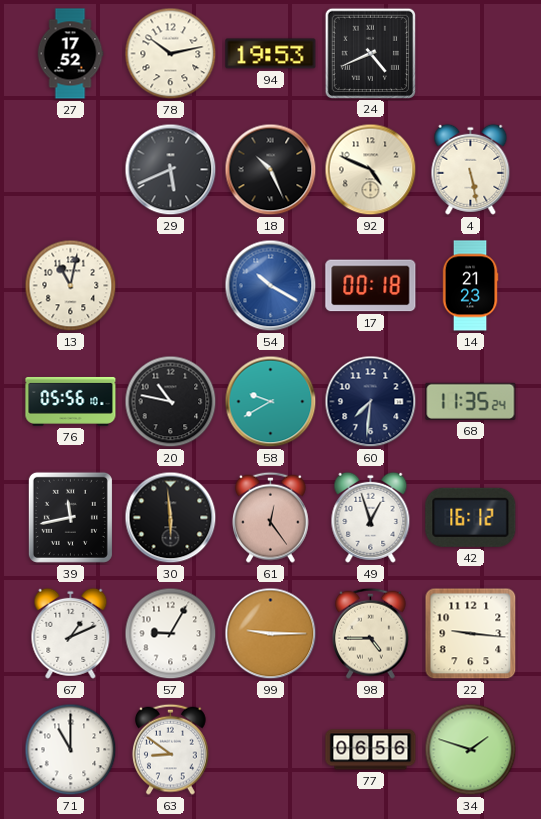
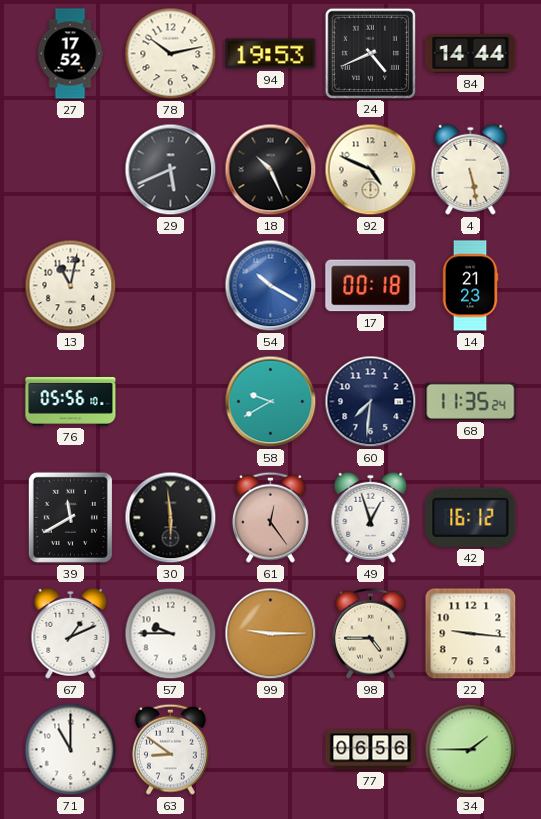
84: none -> 14:44
20: 10:47 -> none
39: 11:43 -> 11:40
57: 9:05 -> 9:45
34: 1:48 -> 1:45
